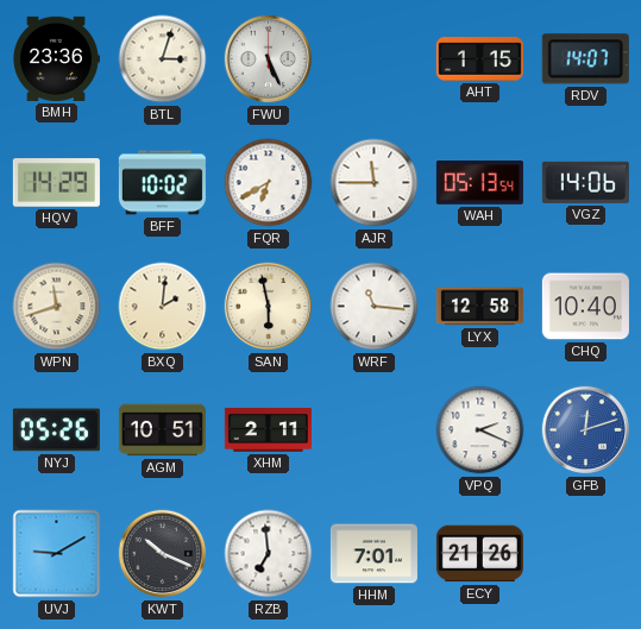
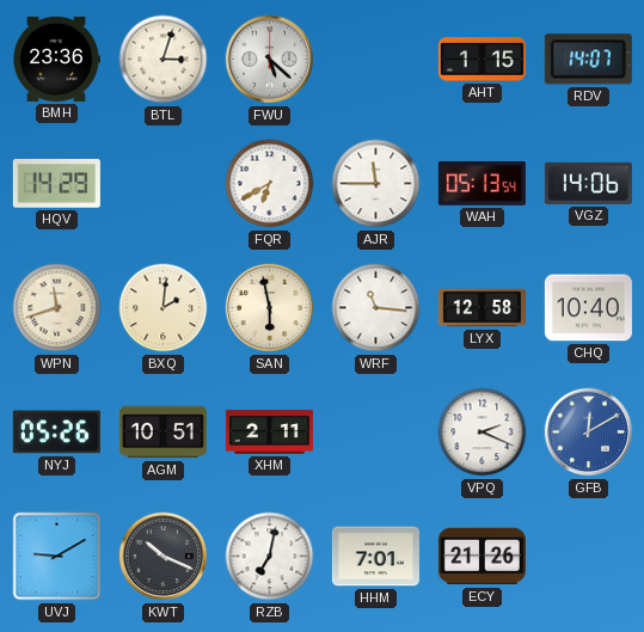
FWU: 5:26 -> 5:22
BFF: 10:02 -> none
GFB: 12:12 -> 12:10
RZB: 6:59 -> 7:02
